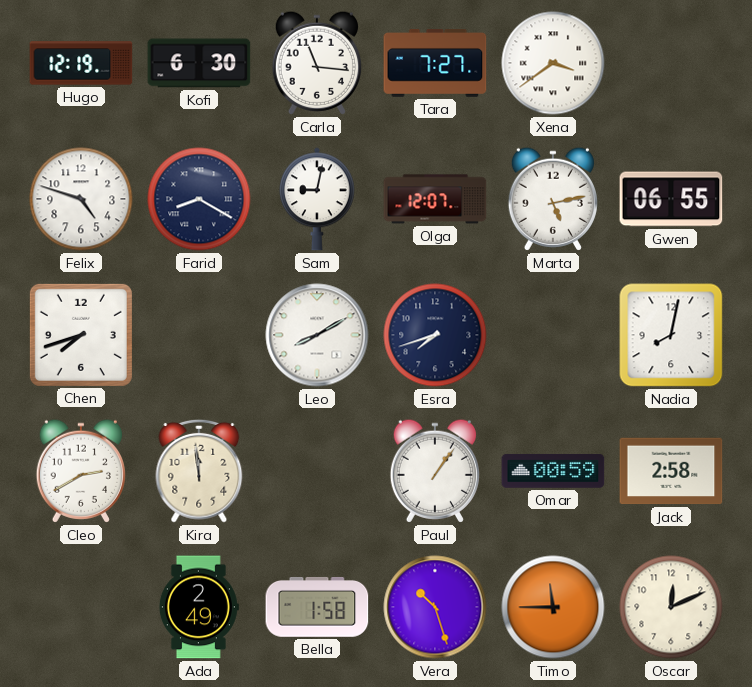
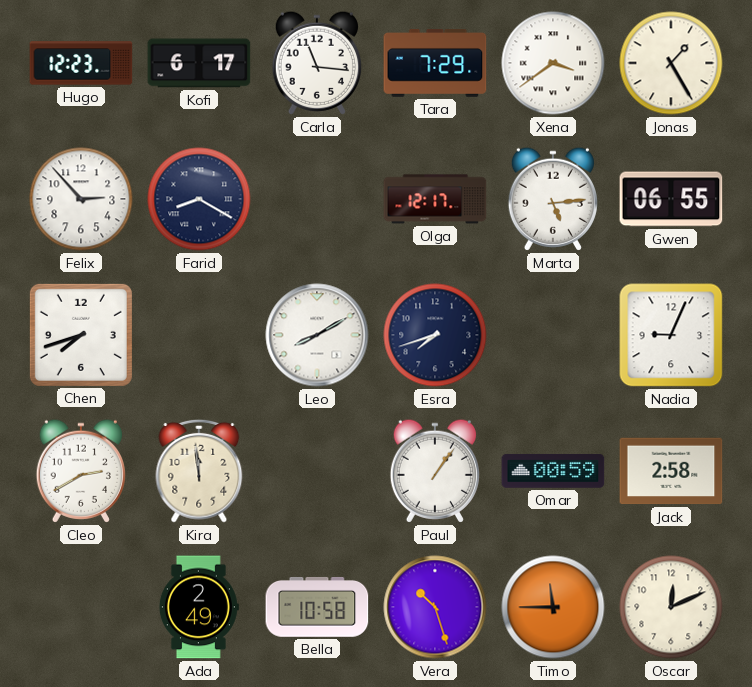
Hugo: 12:19 -> 12:23
Kofi: 6:30 -> 6:17
Tara: 7:27 -> 7:29
Jonas: none -> 1:25
Felix: 4:48 -> 2:53
Sam: 9:02 -> none
Olga: 12:07 -> 12:17
Marta: 5:13 -> 5:14
Nadia: 8:02 -> 9:04
Bella: 1:58 -> 10:58
